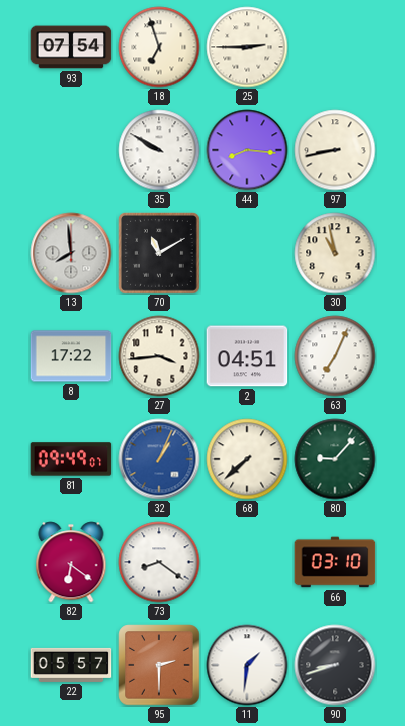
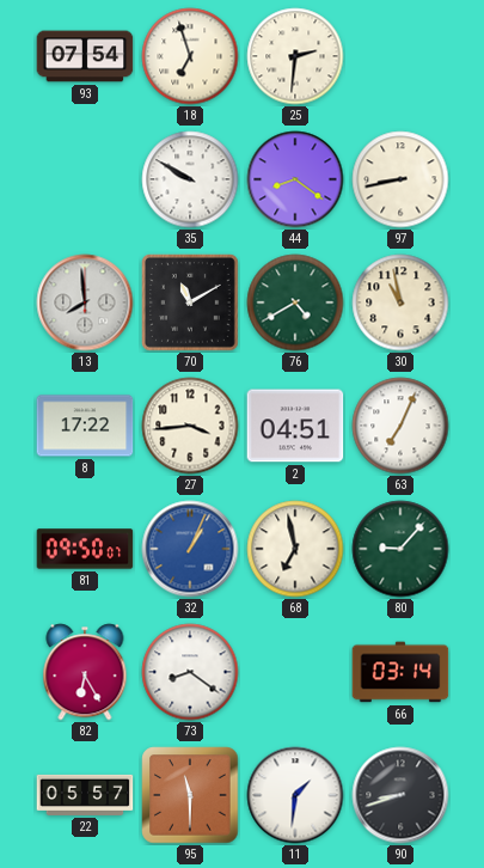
25: 2:45 -> 2:31
44: 8:16 -> 8:21
76: none -> 4:40
81: 09:49 -> 09:50
68: 7:38 -> 6:58
82: 6:21 -> 6:25
66: 03:10 -> 03:14
95: 2:30 -> 11:30
